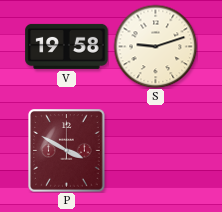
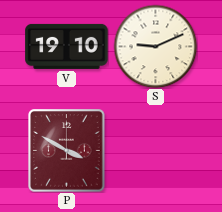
V: 19:58 -> 19:10
S: 9:12 -> 9:11
